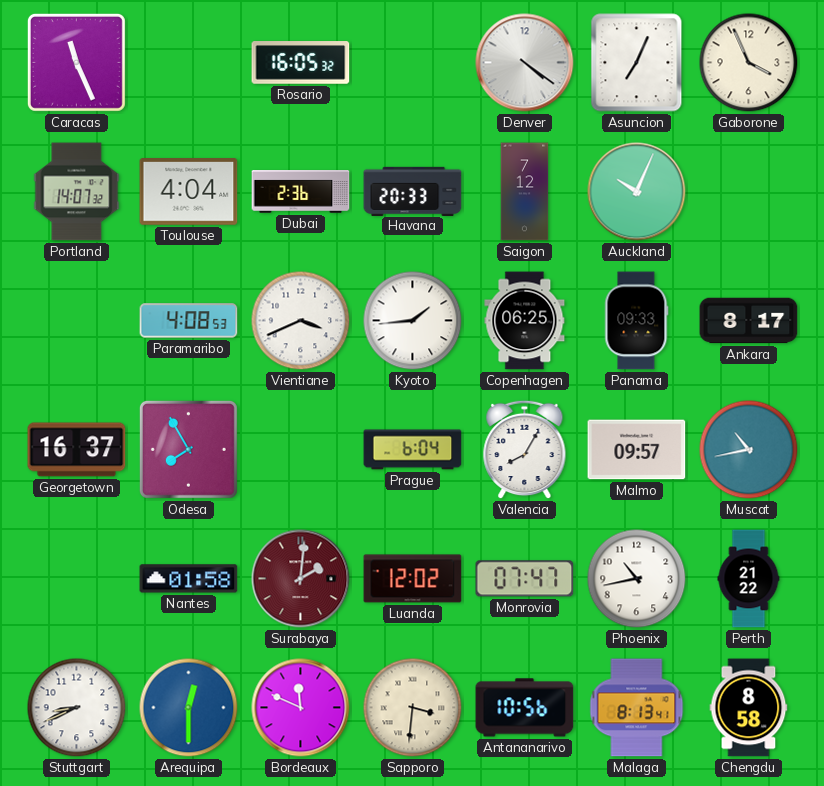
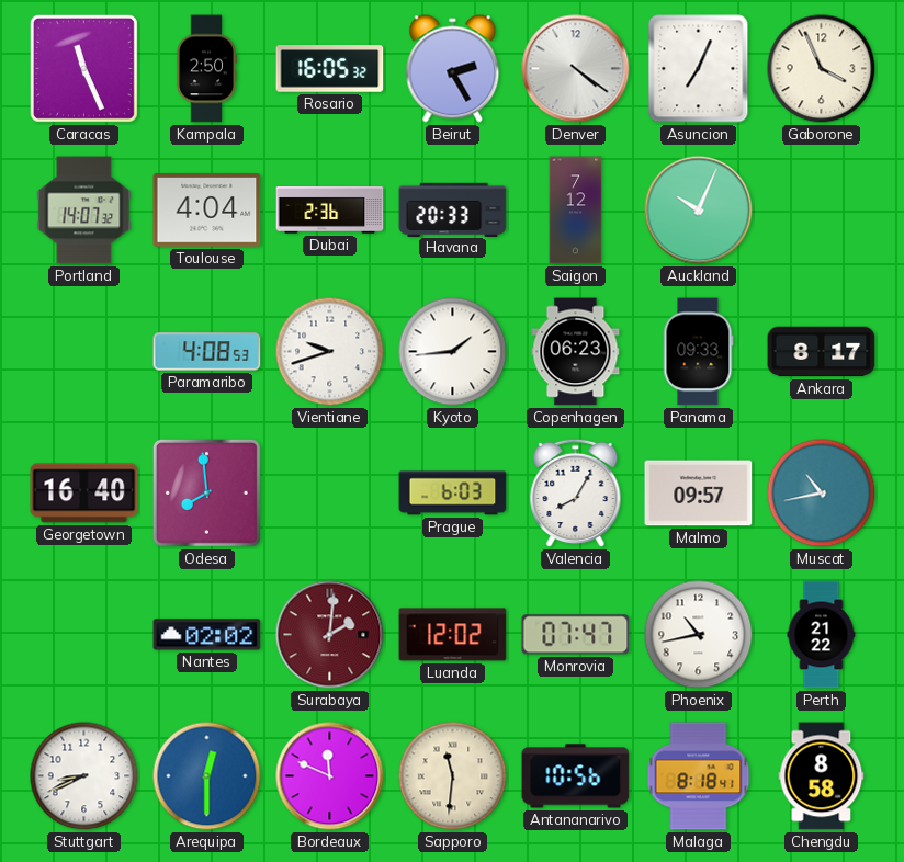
Kampala: none -> 2:50
Beirut: none -> 2:25
Vientiane: 3:41 -> 9:42
Copenhagen: 06:25 -> 06:23
Georgetown: 16:37 -> 16:40
Odesa: 7:55 -> 7:59
Prague: 6:04 -> 6:03
Nantes: 01:58 -> 02:02
Sapporo: 3:31 -> 11:31
Malaga: 8:13 -> 8:18
